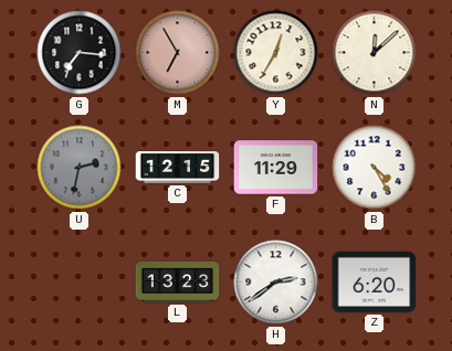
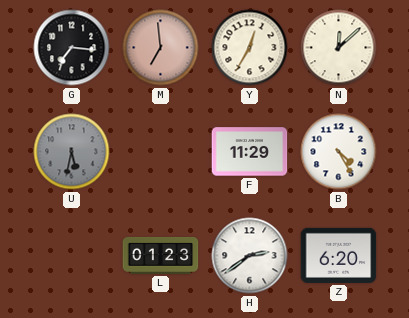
M: 6:55 -> 6:59
U: 2:32 -> 5:32
C: 12:15 -> none
L: 13:23 -> 01:23
